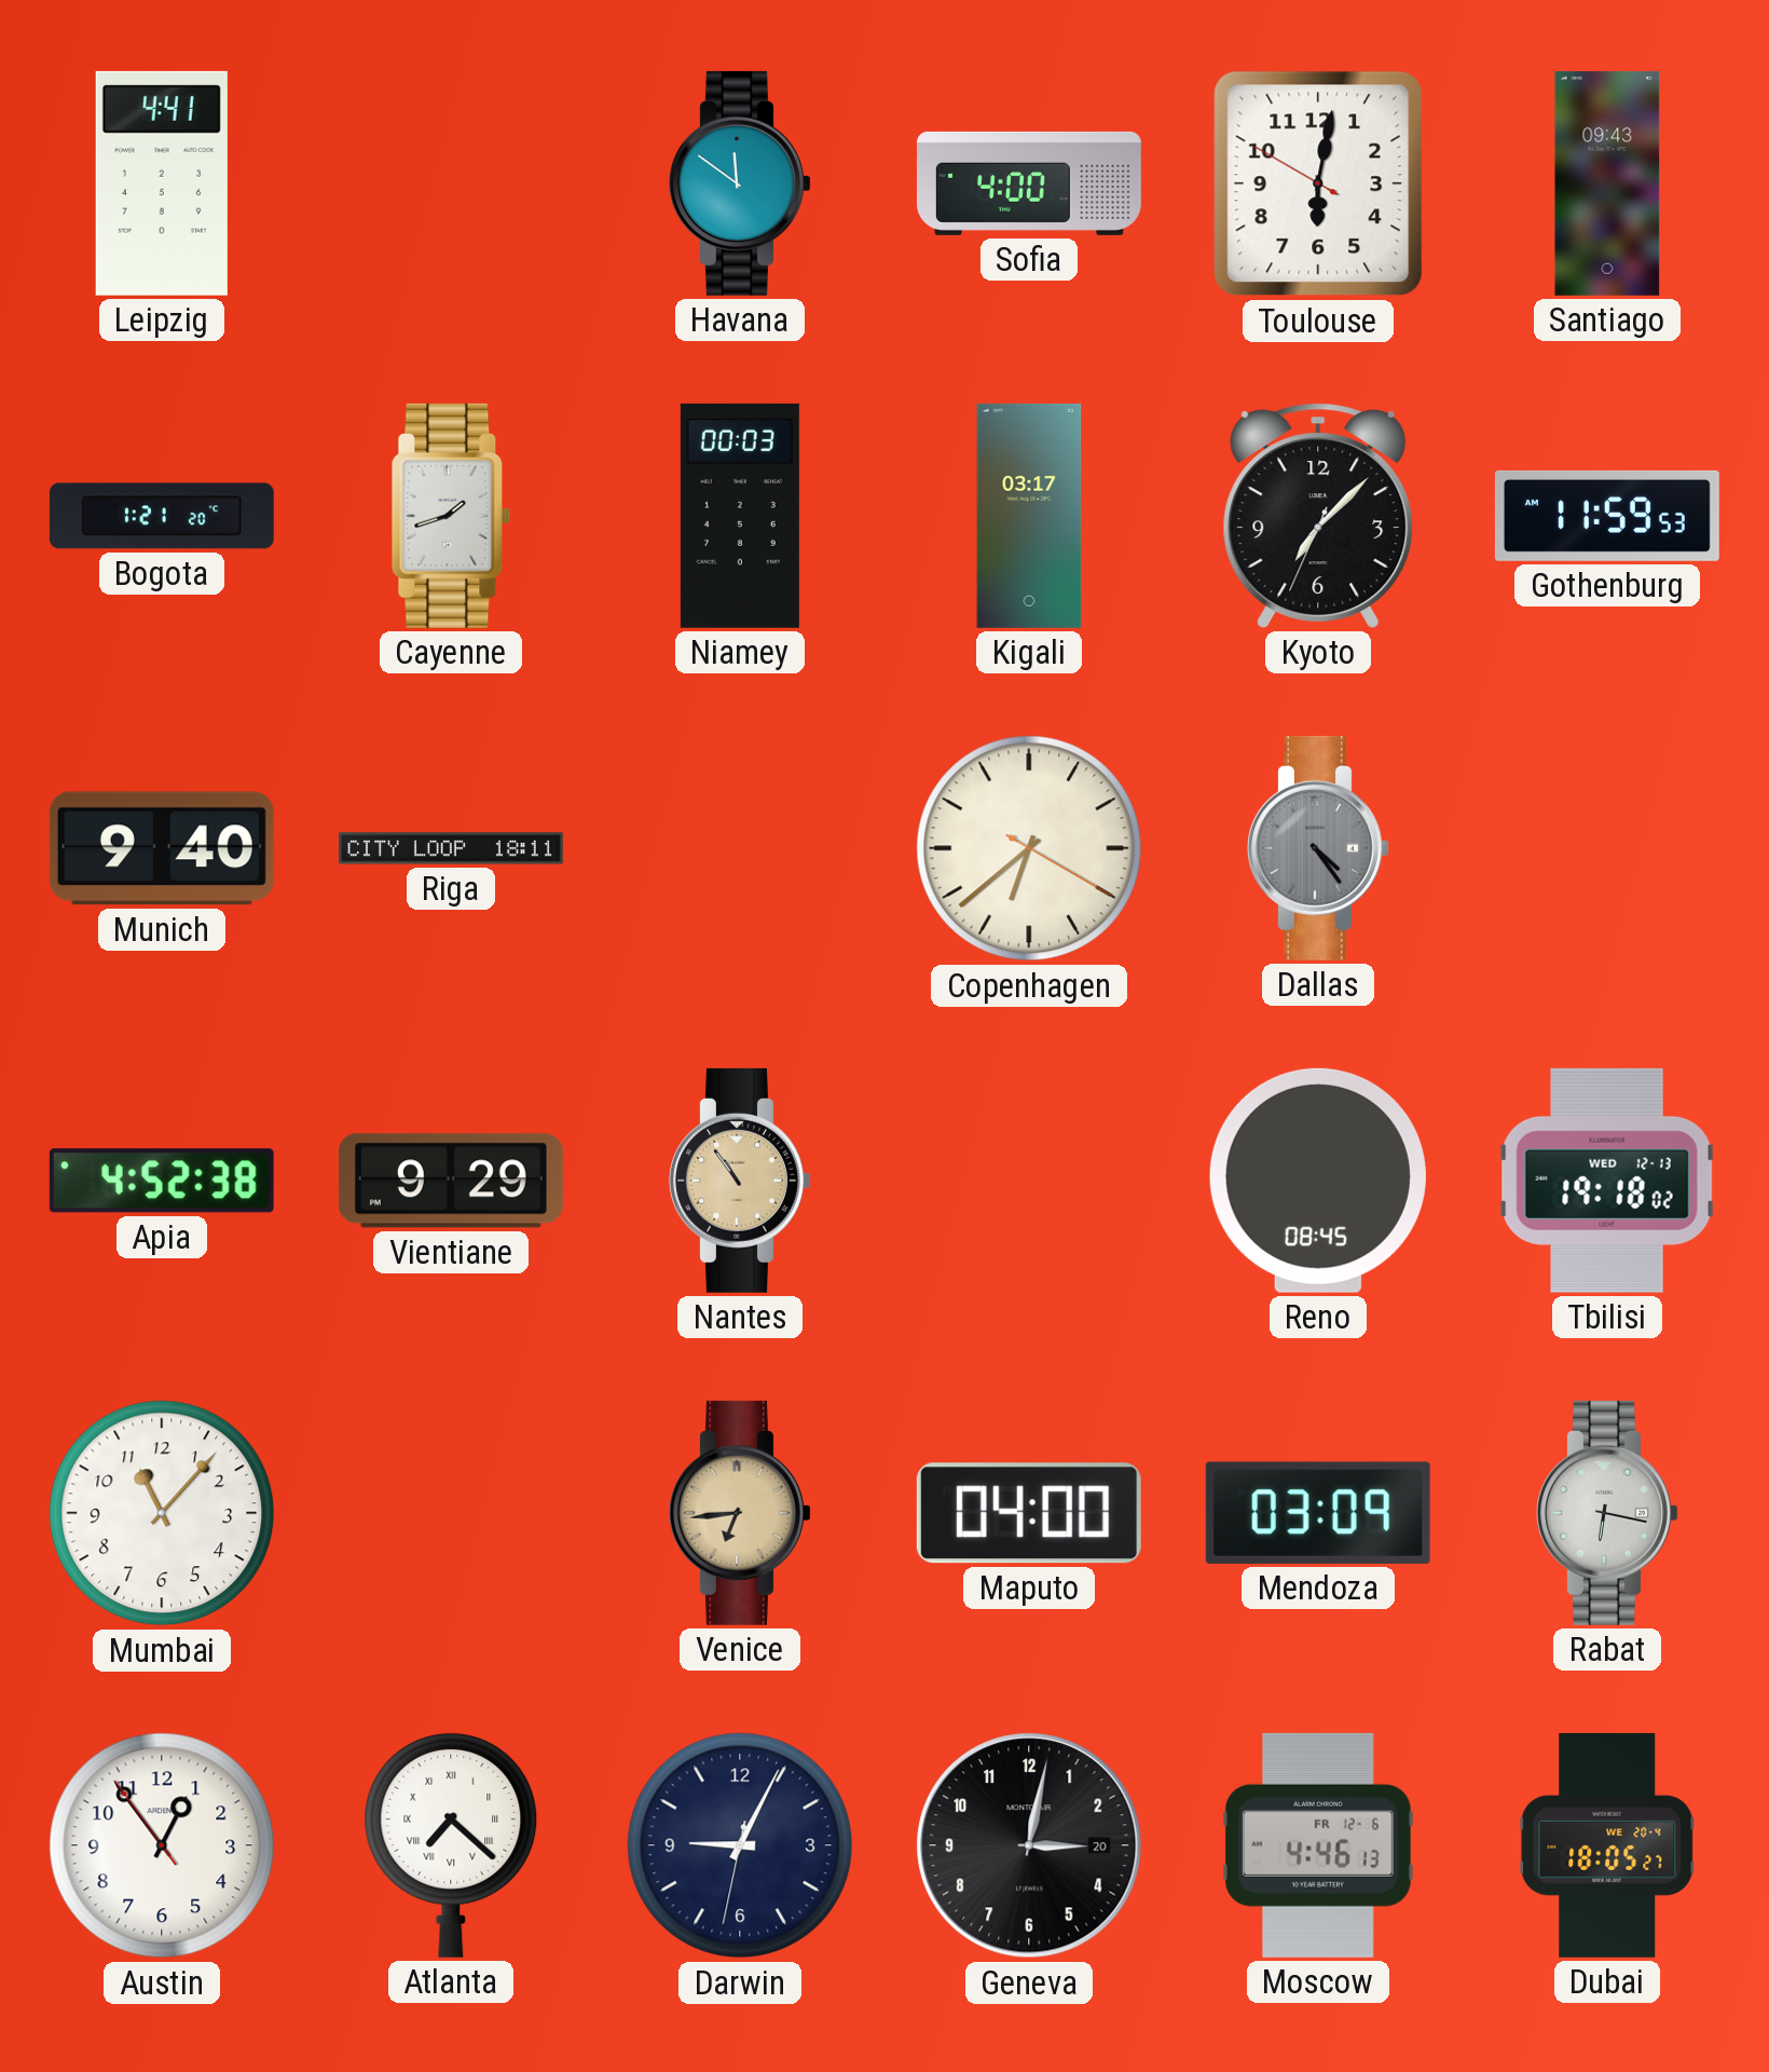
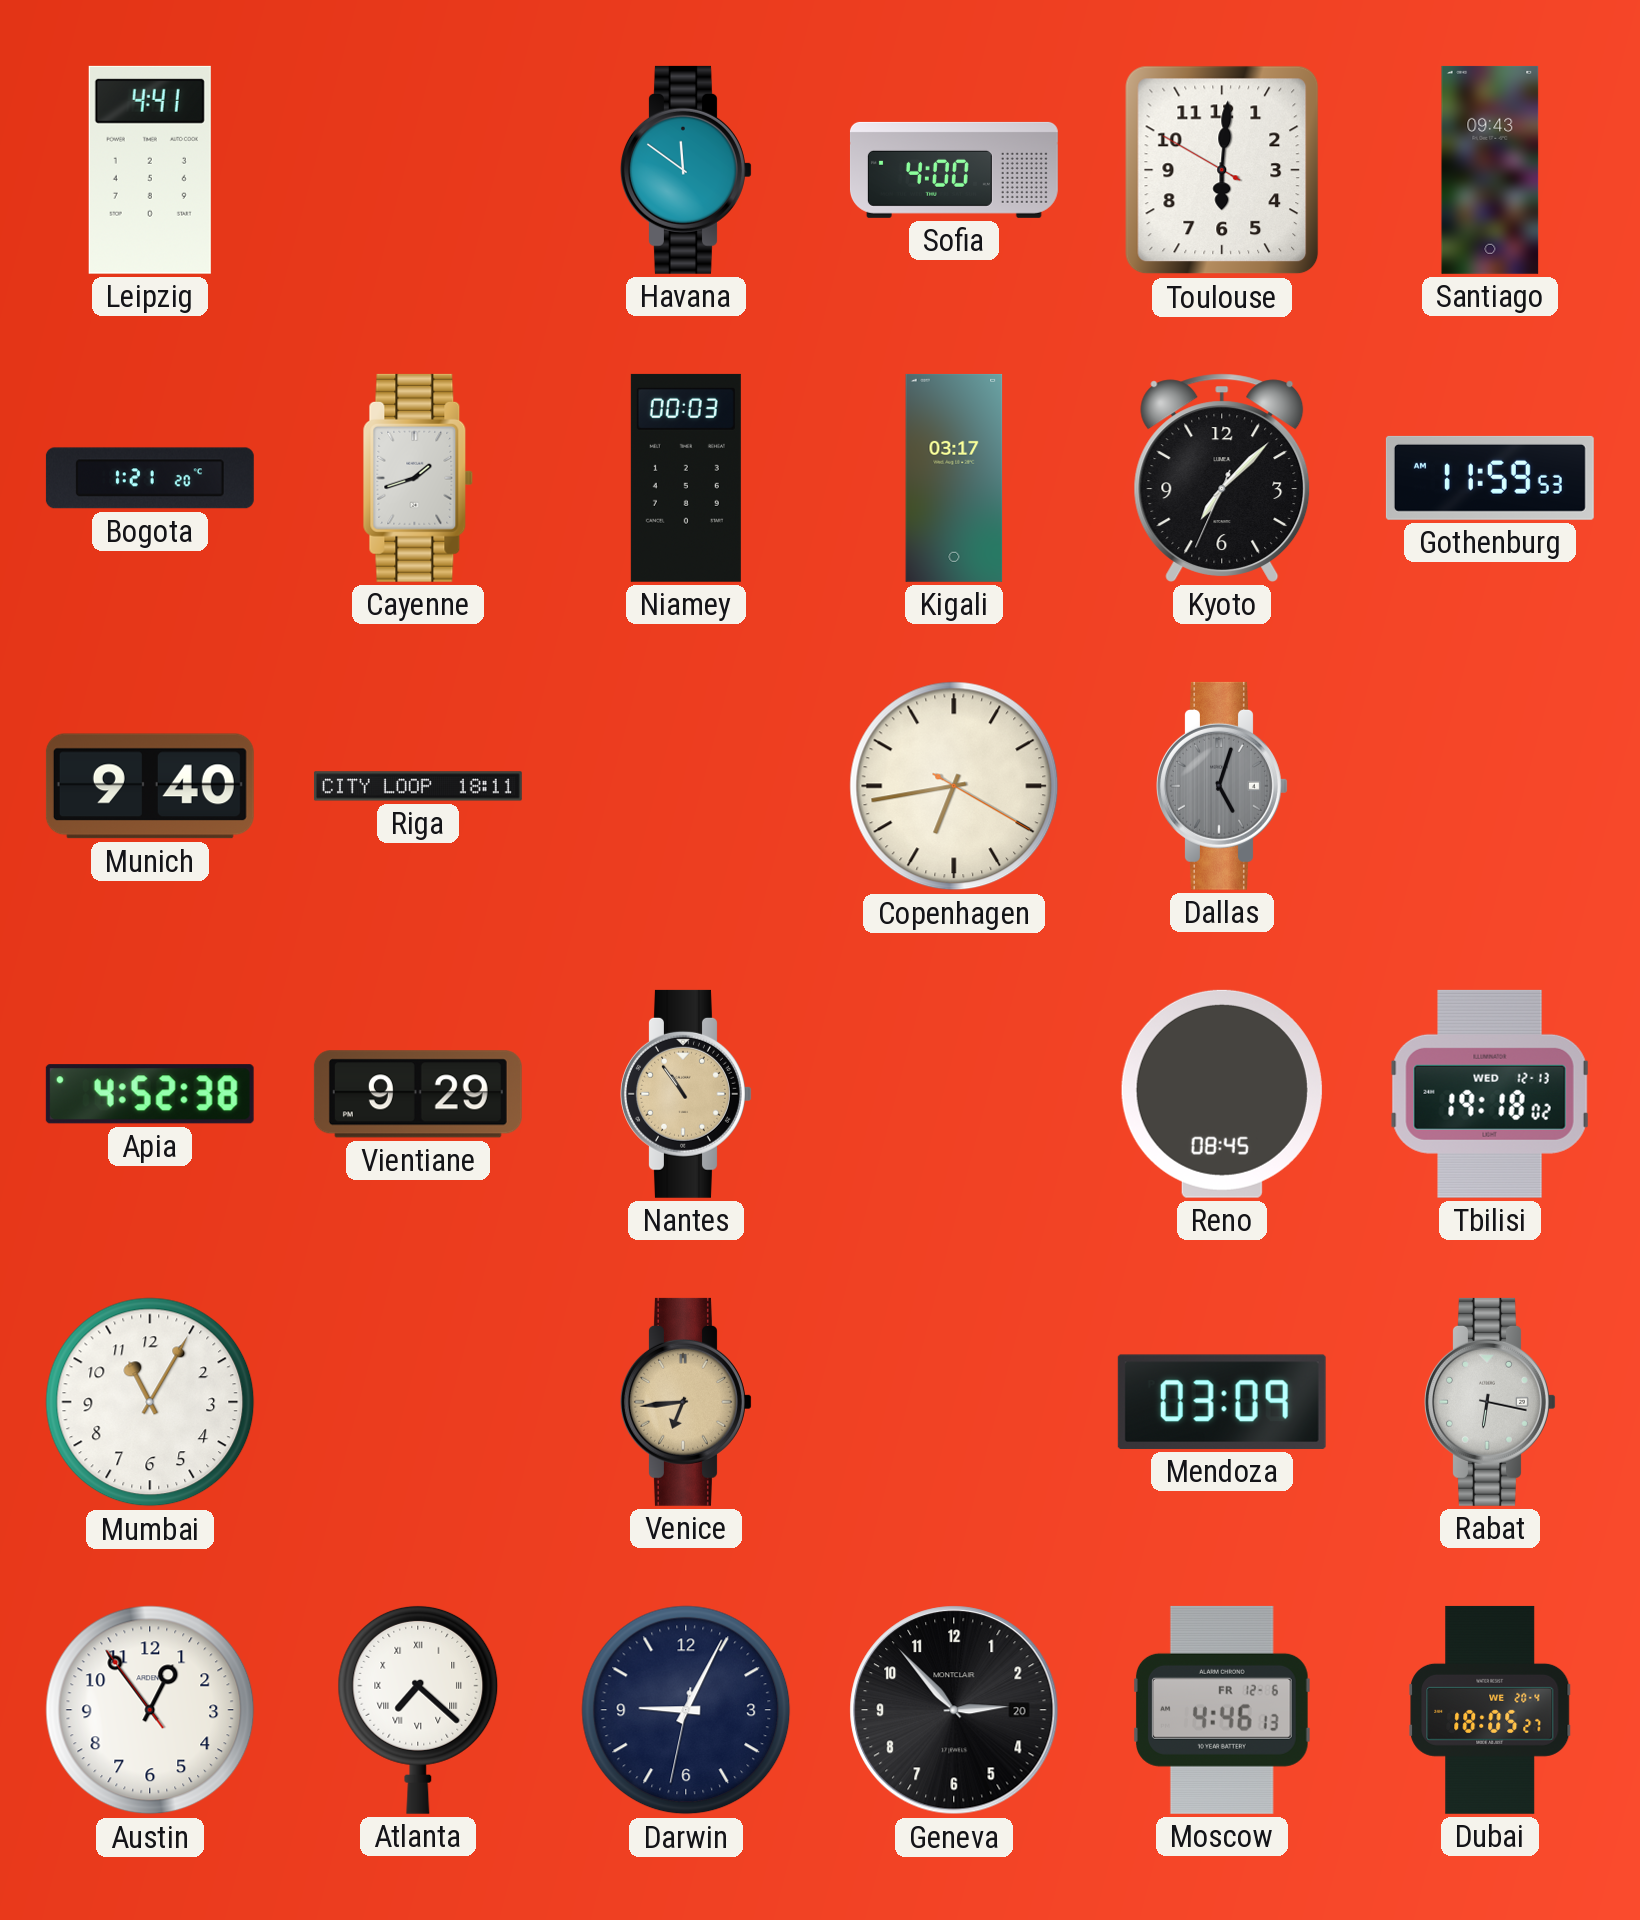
Toulouse: 6:01 -> 6:00
Copenhagen: 6:38 -> 6:43
Dallas: 4:24 -> 5:03
Mumbai: 11:07 -> 11:05
Maputo: 04:00 -> none
Geneva: 3:02 -> 2:53
